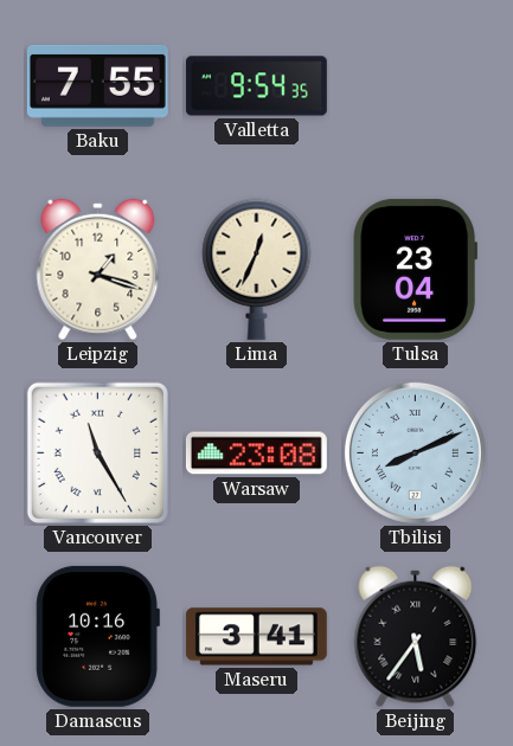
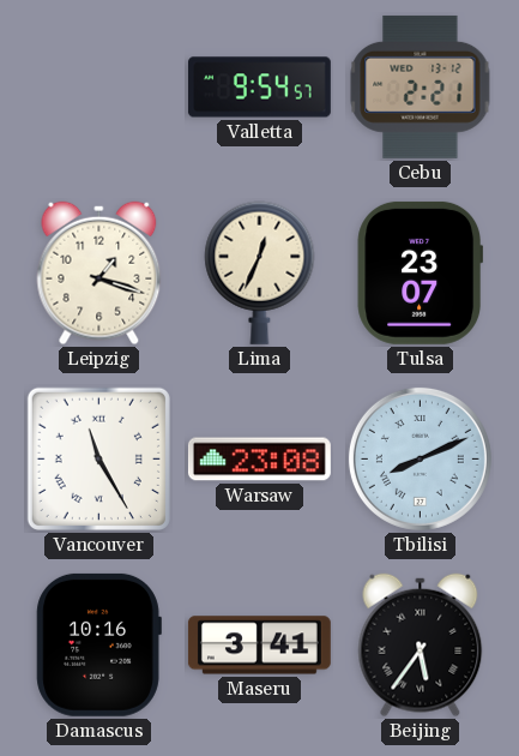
Baku: 7:55 -> none
Valletta: 9:54:35 -> 9:54:57
Cebu: none -> 2:21
Tulsa: 23:04 -> 23:07
